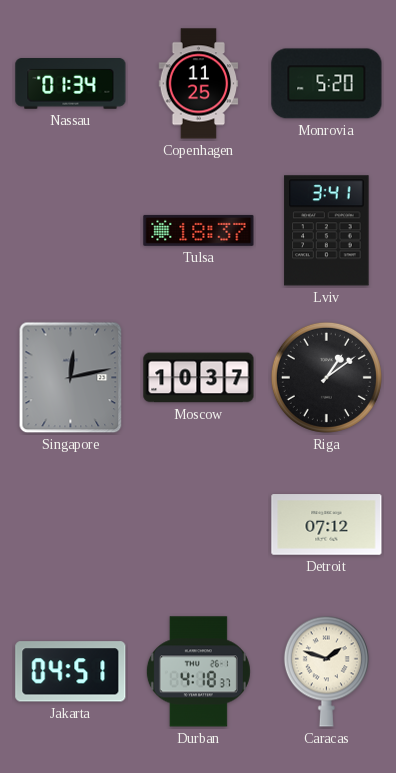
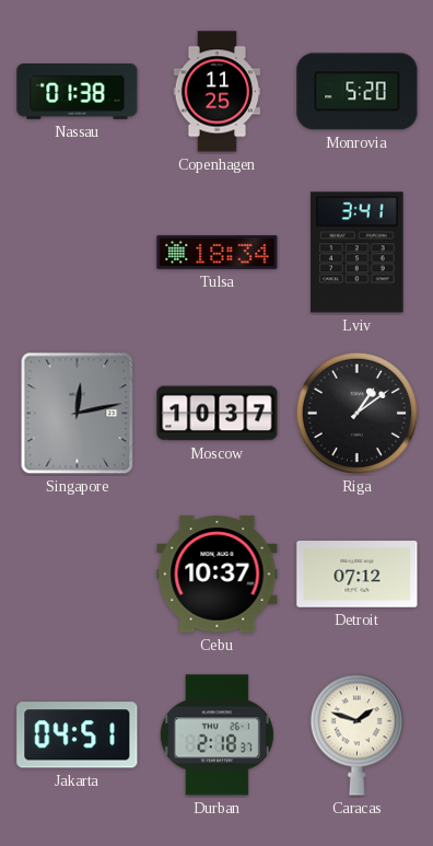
Nassau: 01:34 -> 01:38
Tulsa: 18:37 -> 18:34
Cebu: none -> 10:37
Durban: 4:18 -> 2:18
